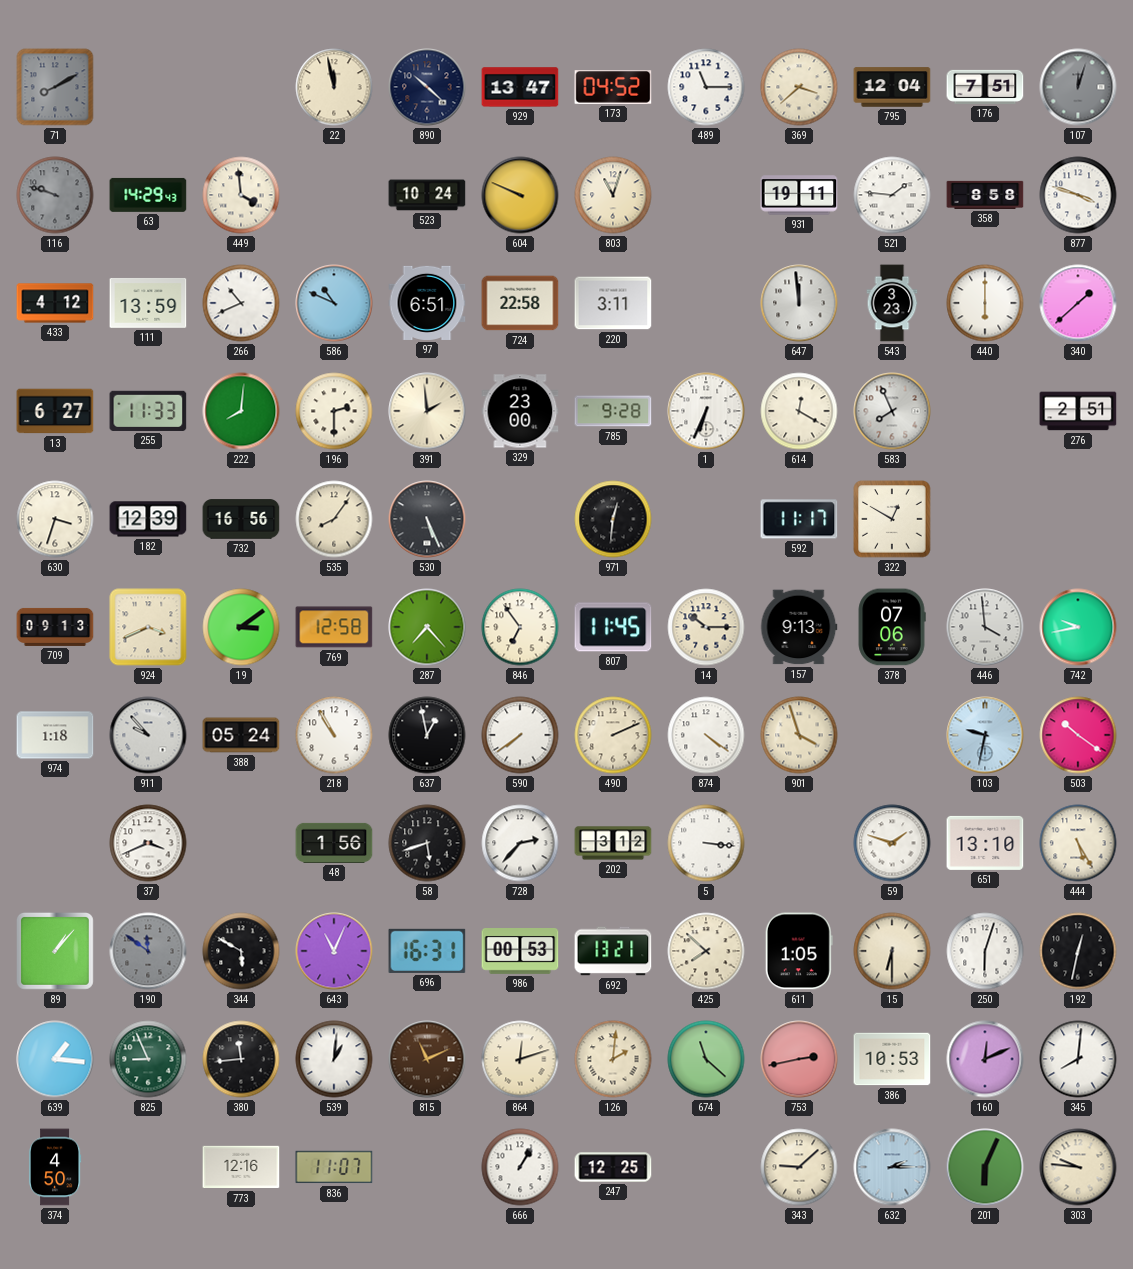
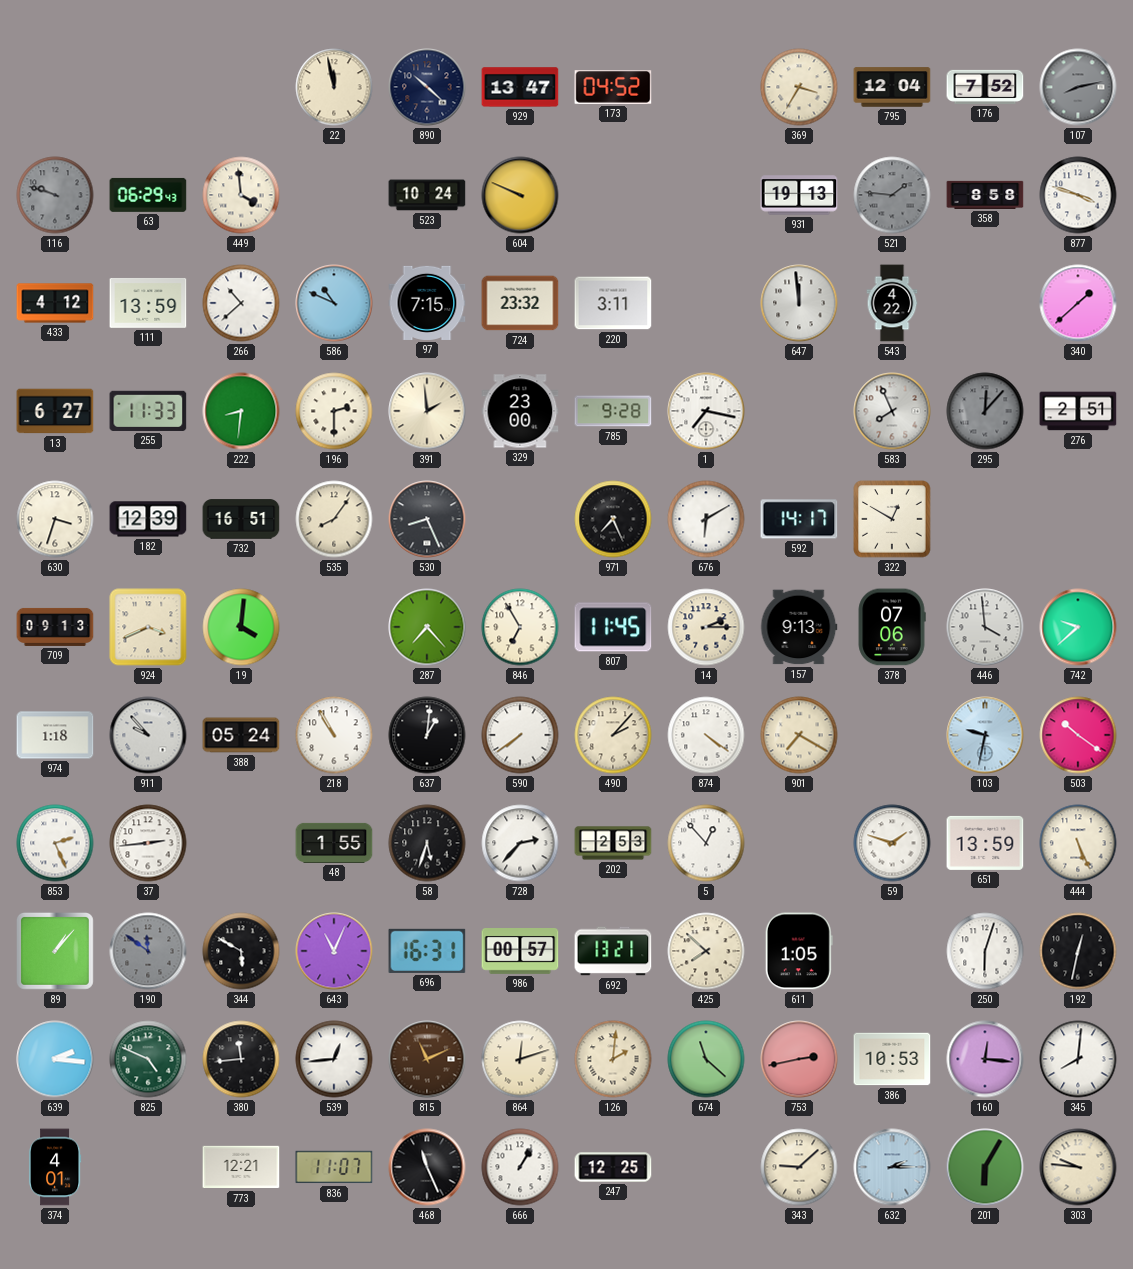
71: 8:10 -> none
489: 11:15 -> none
369: 3:38 -> 3:35
176: 7:51 -> 7:52
107: 12:03 -> 8:13
63: 14:29 -> 06:29
803: 11:03 -> none
931: 19:11 -> 19:13
521 dial: white -> grey
266: 10:41 -> 10:38
97: 6:51 -> 7:15
724: 22:58 -> 23:32
543: 3:23 -> 4:22
440: 6:00 -> none
222: 8:01 -> 8:31
1: 6:34 -> 7:17
614: 12:20 -> none
295: none -> 12:07
732: 16:56 -> 16:51
530: 5:26 -> 8:26
971: 12:31 -> 7:26
676: none -> 6:10
592: 11:17 -> 14:17
19: 3:09 -> 4:01
769: 12:58 -> none
846: 6:54 -> 6:55
14: 10:15 -> 2:15
742: 9:43 -> 9:38
637: 12:58 -> 1:01
490: 2:11 -> 2:07
901: 3:57 -> 7:20
853: none -> 2:26
37: 3:41 -> 2:44
48: 1:56 -> 1:55
58: 5:42 -> 5:33
202: 3:12 -> 2:53
5: 3:16 -> 12:53
651: 13:10 -> 13:59
444: 5:25 -> 5:26
986: 00:53 -> 00:57
15: 6:30 -> none
639: 1:16 -> 2:16
825: 8:56 -> 4:49
539: 1:01 -> 12:44
160: 12:11 -> 12:16
374: 4:50 -> 4:01
773: 12:16 -> 12:21
468: none -> 11:26
201: 6:04 -> 6:05
